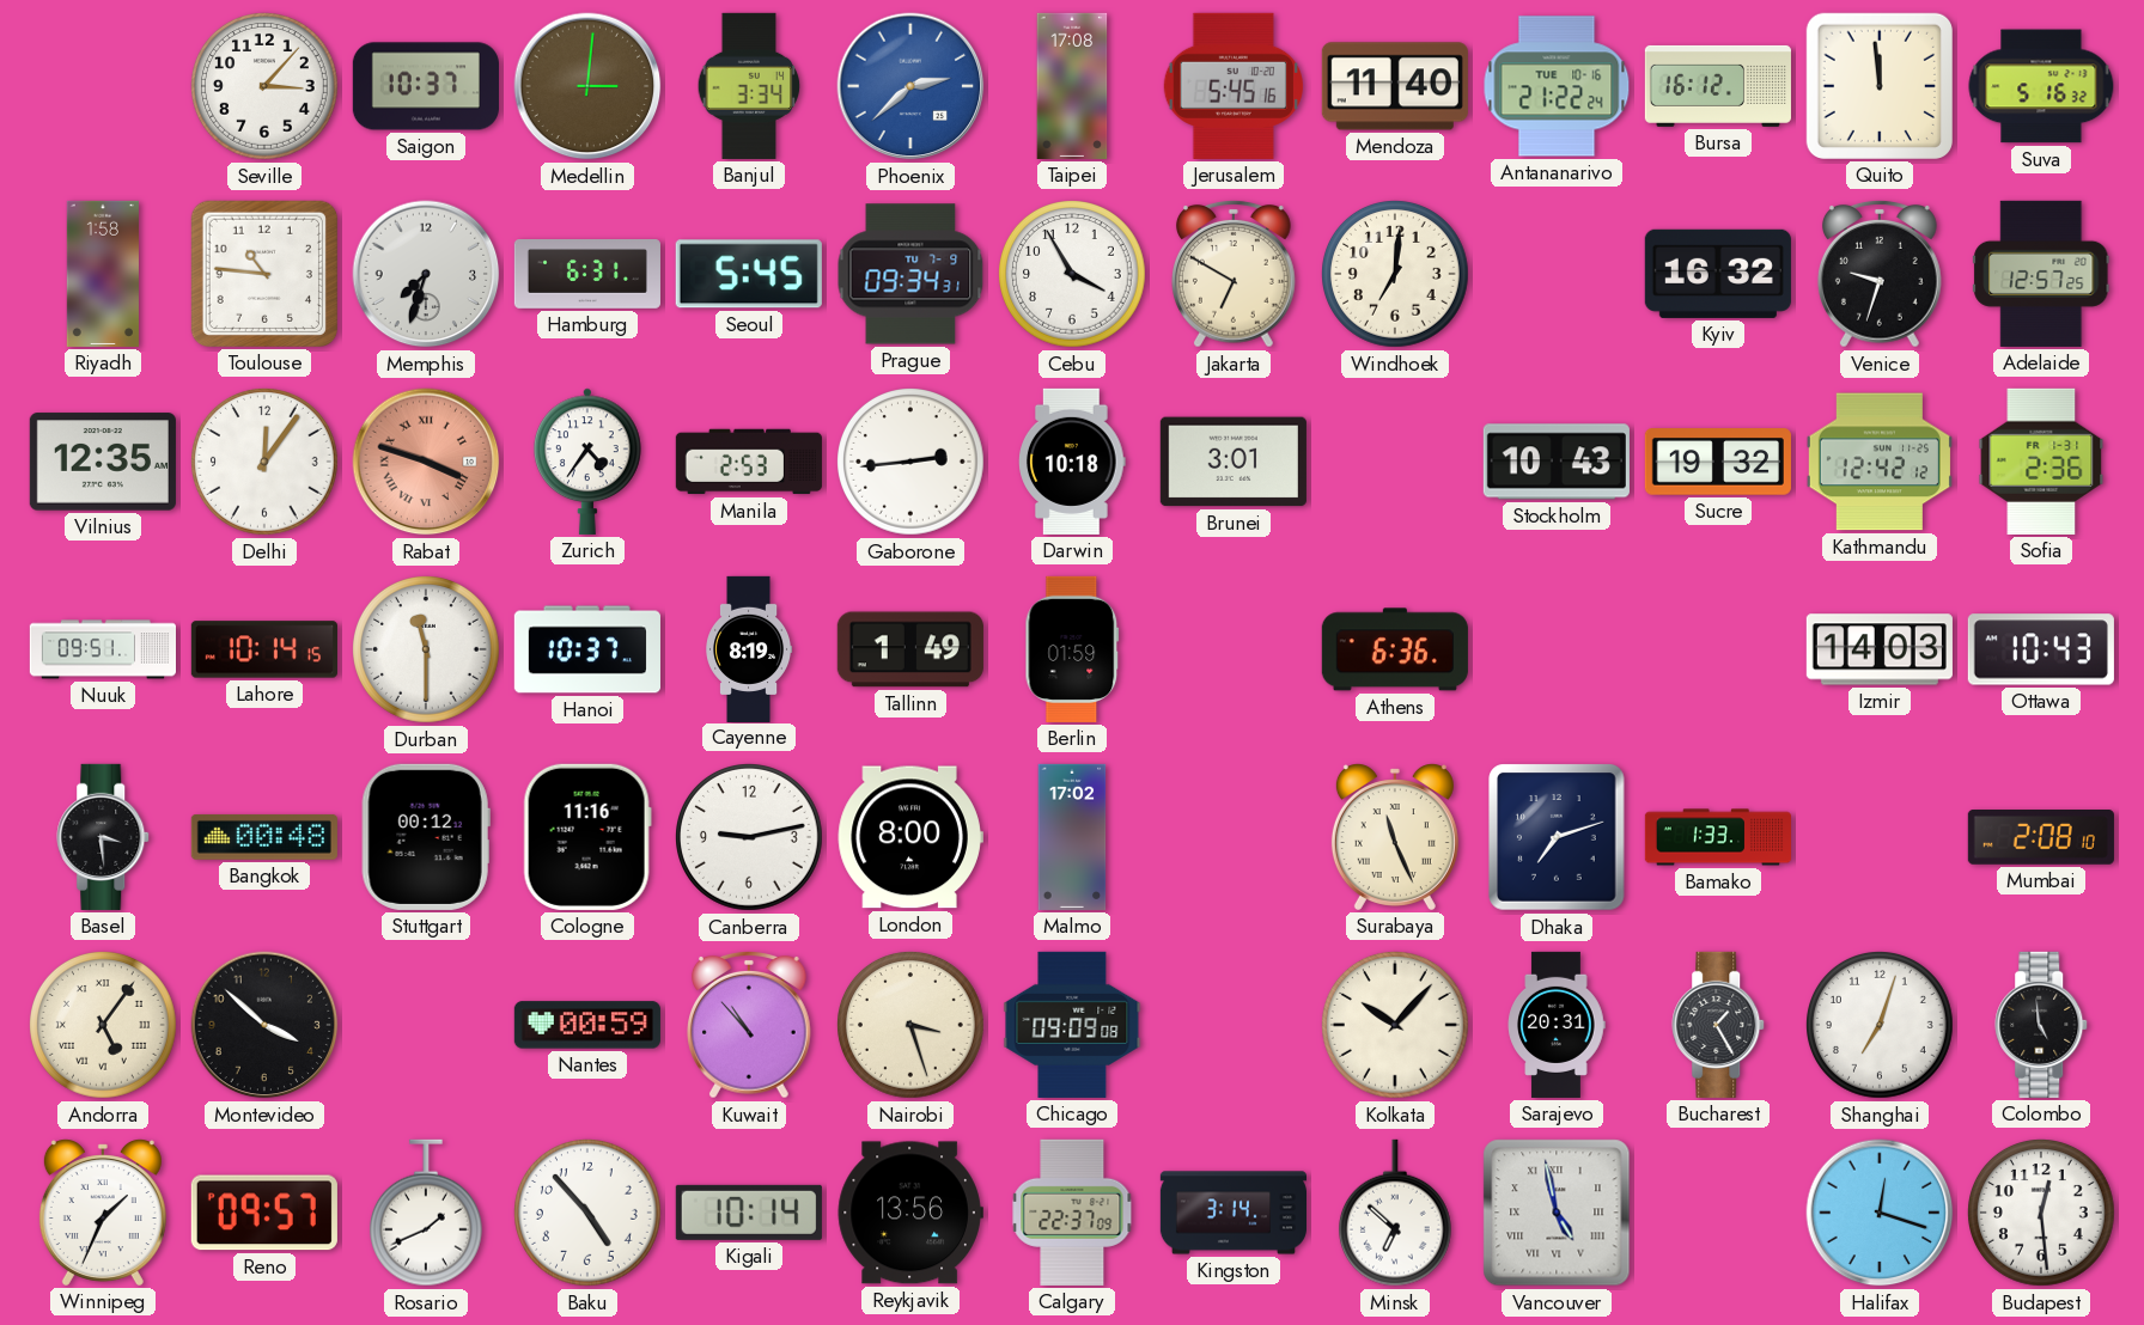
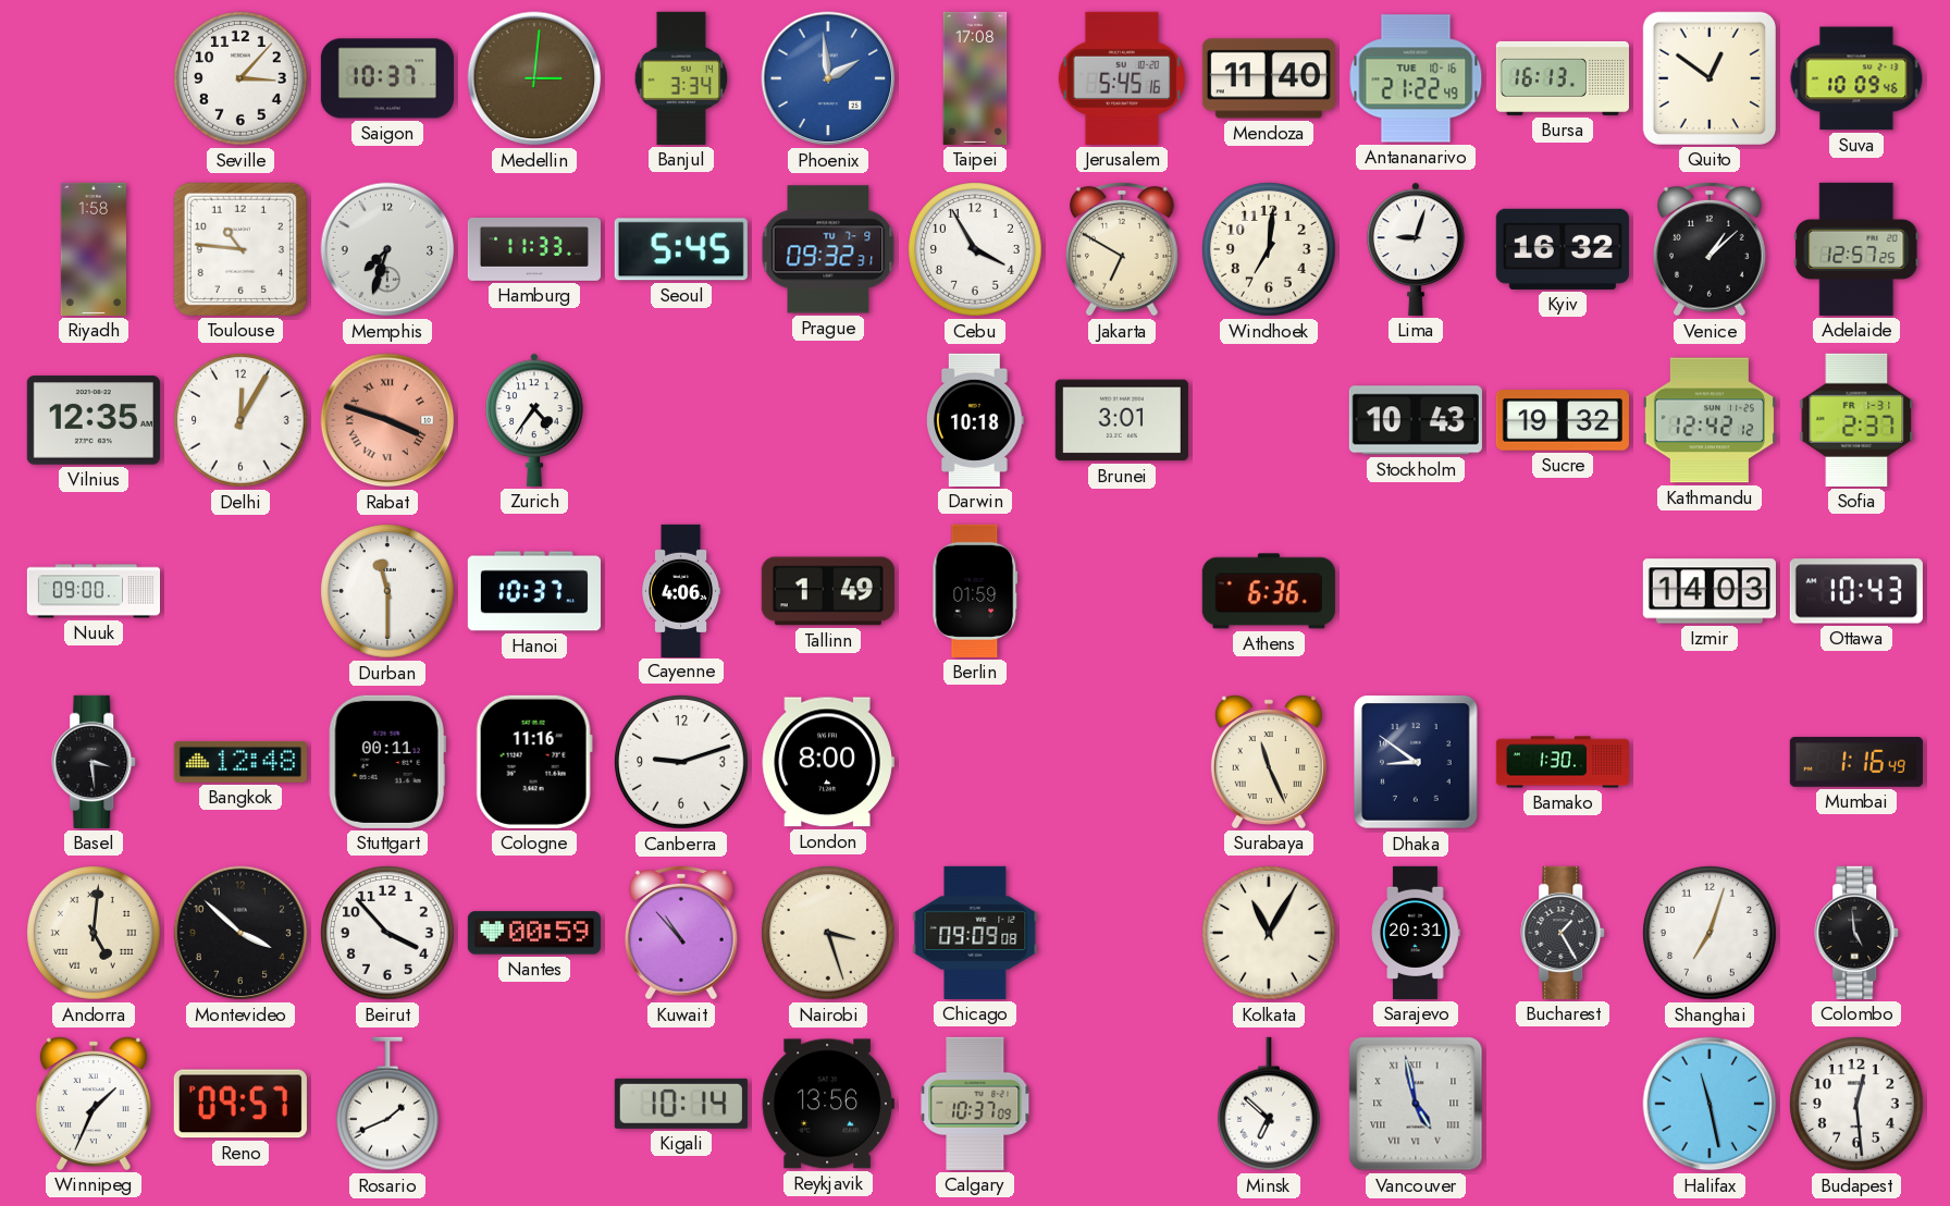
Phoenix: 2:38 -> 1:59
Antananarivo: 21:22:24 -> 21:22:49
Bursa: 16:12 -> 16:13
Quito: 11:59 -> 12:51
Suva: 5:16 -> 10:09
Hamburg: 6:31 -> 11:33
Prague: 09:34 -> 09:32
Lima: none -> 9:03
Venice: 9:33 -> 1:08
Delhi: 12:06 -> 12:05
Manila: 2:53 -> none
Gaborone: 2:44 -> none
Sofia: 2:36 -> 2:37
Nuuk: 09:51 -> 09:00
Lahore: 10:14 -> none
Cayenne: 8:19 -> 4:06
Bangkok: 00:48 -> 12:48
Stuttgart: 00:12 -> 00:11
Canberra: 9:13 -> 9:12
Malmo: 17:02 -> none
Dhaka: 7:12 -> 8:51
Bamako: 1:33 -> 1:30
Mumbai: 2:08 -> 1:16
Andorra: 5:06 -> 5:01
Beirut: none -> 3:53
Kolkata: 10:07 -> 11:05
Baku: 4:53 -> none
Calgary: 22:37 -> 10:37
Kingston: 3:14 -> none
Halifax: 12:18 -> 11:28
